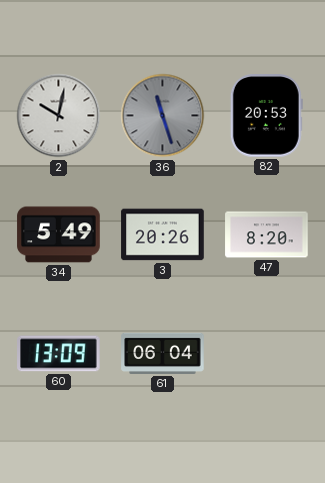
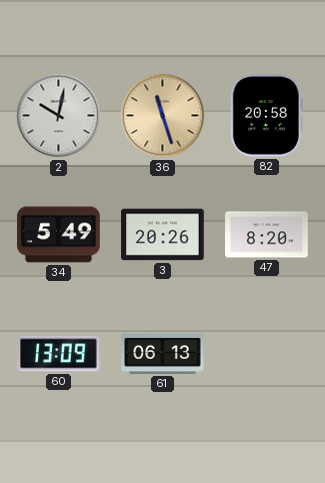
36 dial: grey -> champagne
82: 20:53 -> 20:58
61: 06:04 -> 06:13
